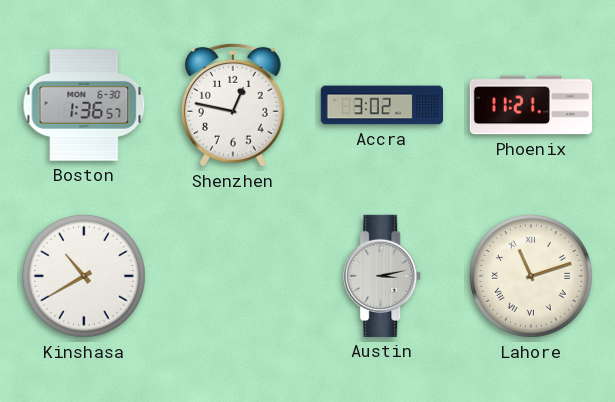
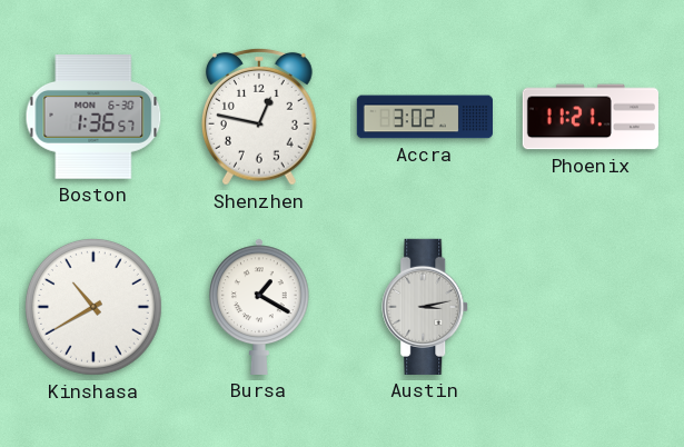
Bursa: none -> 1:20
Lahore: 11:12 -> none
